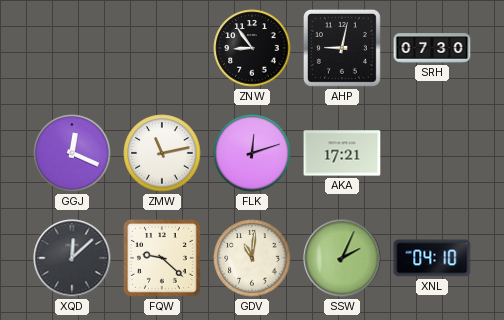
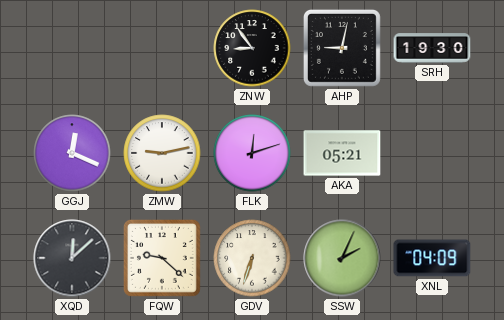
SRH: 07:30 -> 19:30
ZMW: 11:13 -> 9:13
AKA: 17:21 -> 05:21
GDV: 11:01 -> 6:33
XNL: 04:10 -> 04:09
